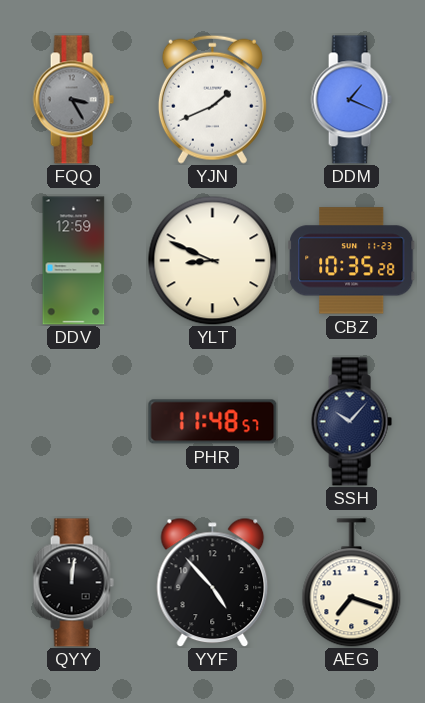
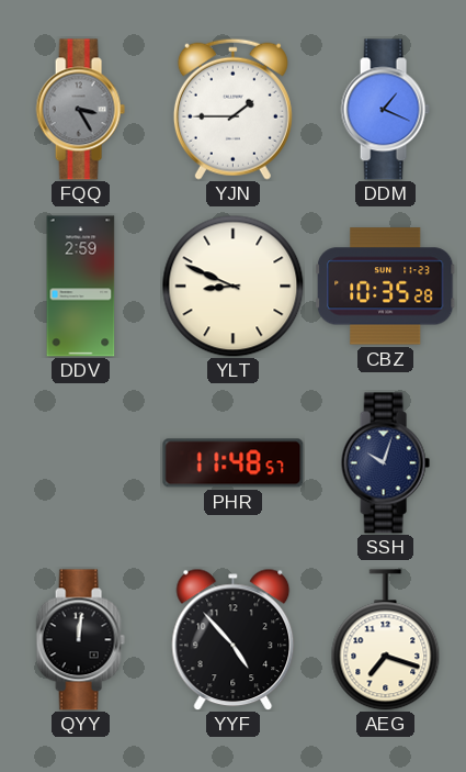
YJN: 1:41 -> 1:45
DDV: 12:59 -> 2:59
SSH: 10:07 -> 10:03
